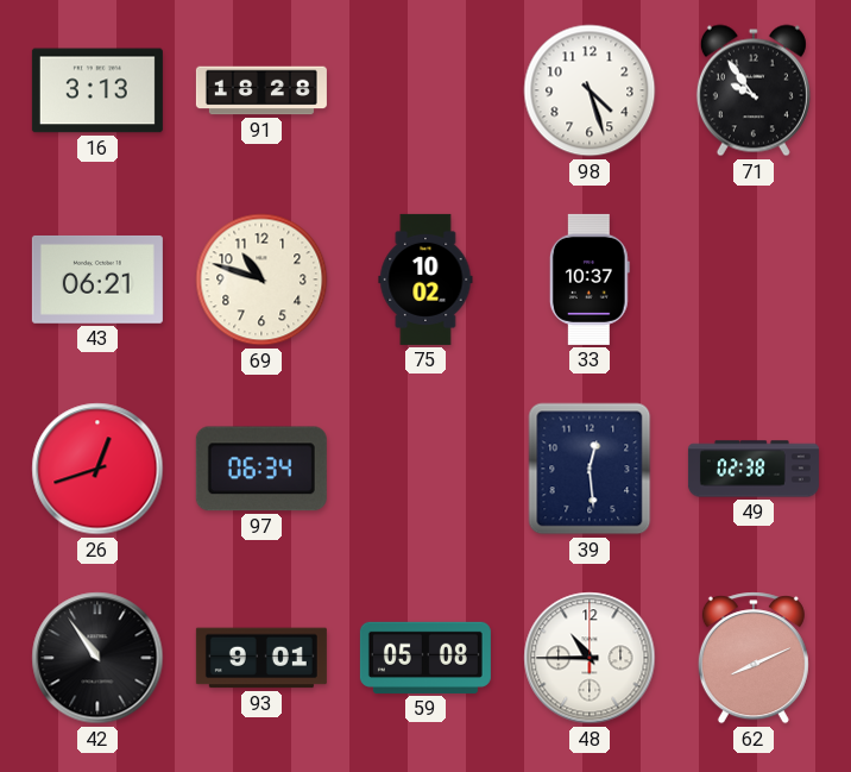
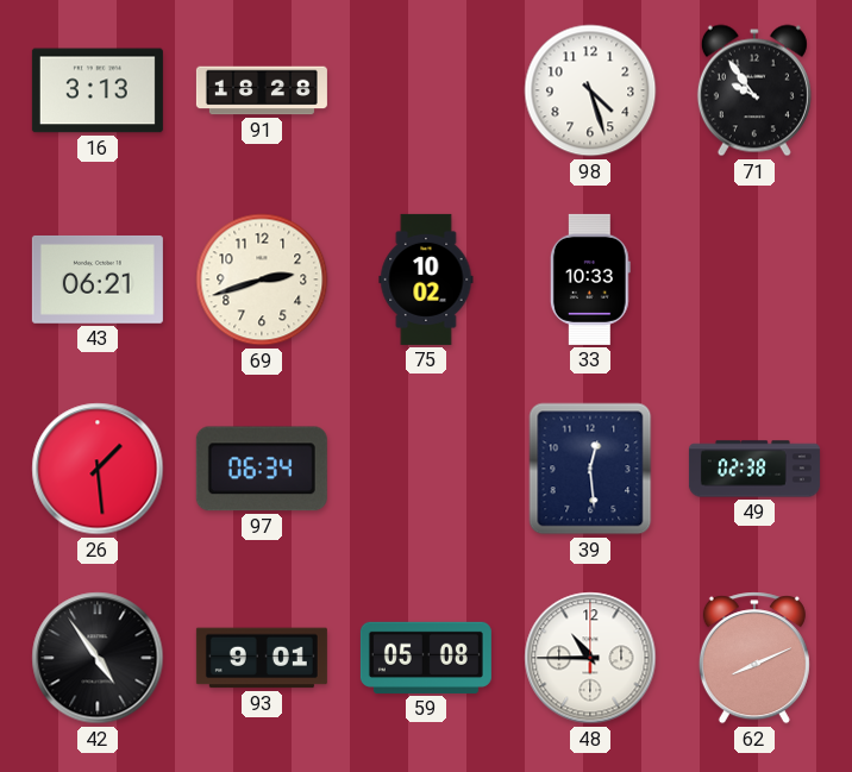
69: 10:48 -> 2:42
33: 10:37 -> 10:33
26: 12:42 -> 1:29
42: 10:54 -> 4:54
